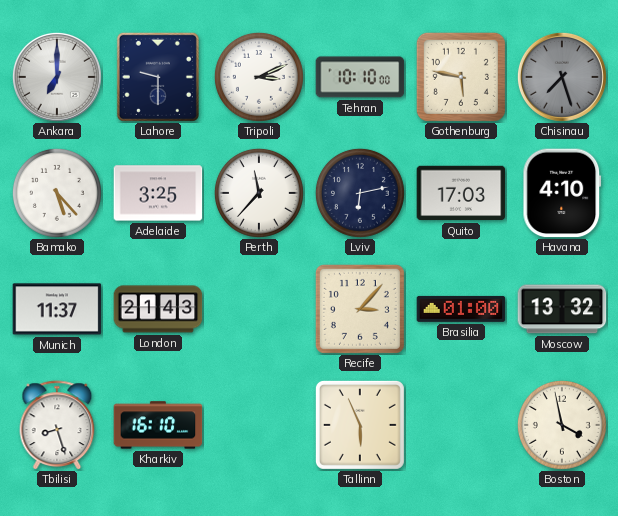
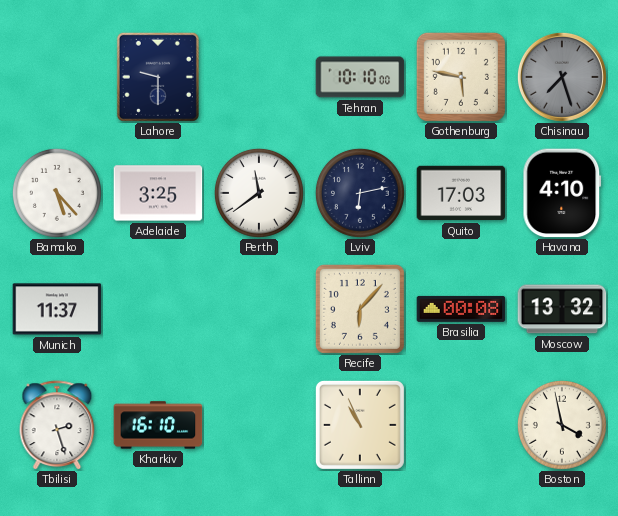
Ankara: 7:00 -> none
Tripoli: 3:11 -> none
Perth: 11:37 -> 11:39
London: 21:43 -> none
Recife: 3:07 -> 6:07
Brasilia: 01:00 -> 00:08
Tbilisi: 8:27 -> 2:27
Tallinn: 5:56 -> 10:56
